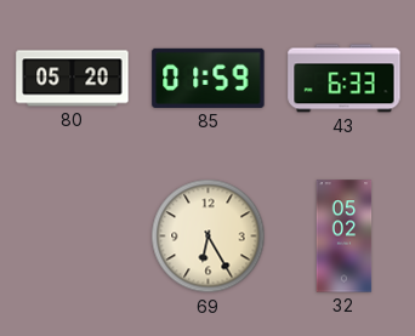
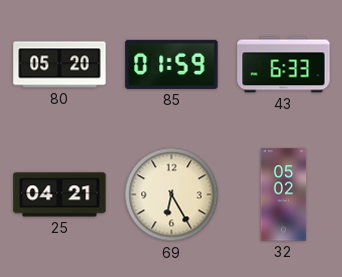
25: none -> 04:21
